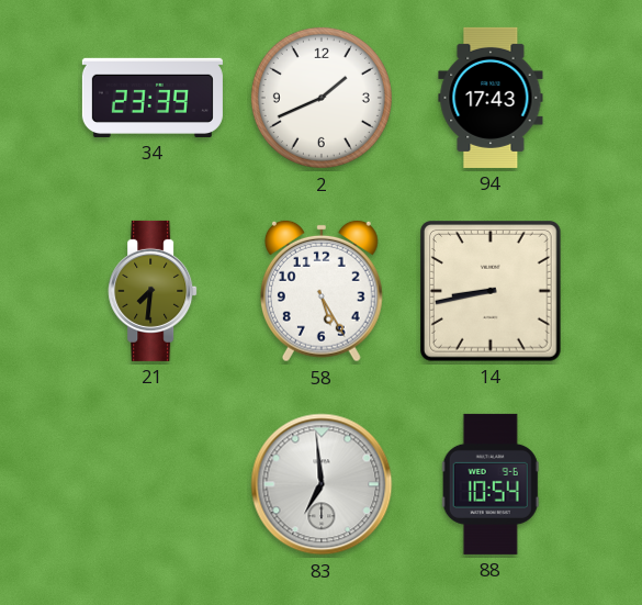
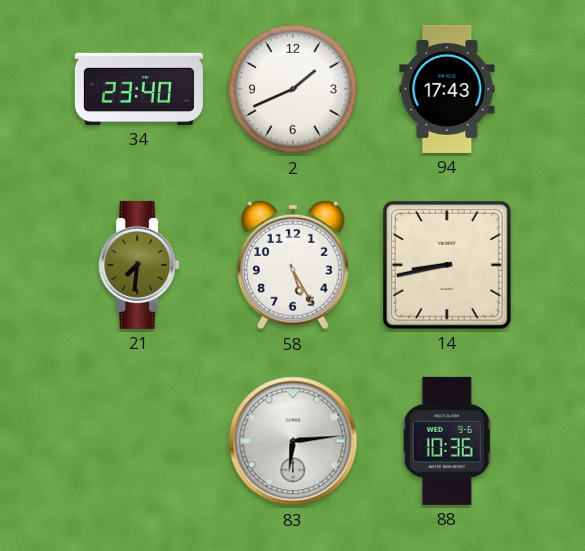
34: 23:39 -> 23:40
83: 6:59 -> 6:14
88: 10:54 -> 10:36
